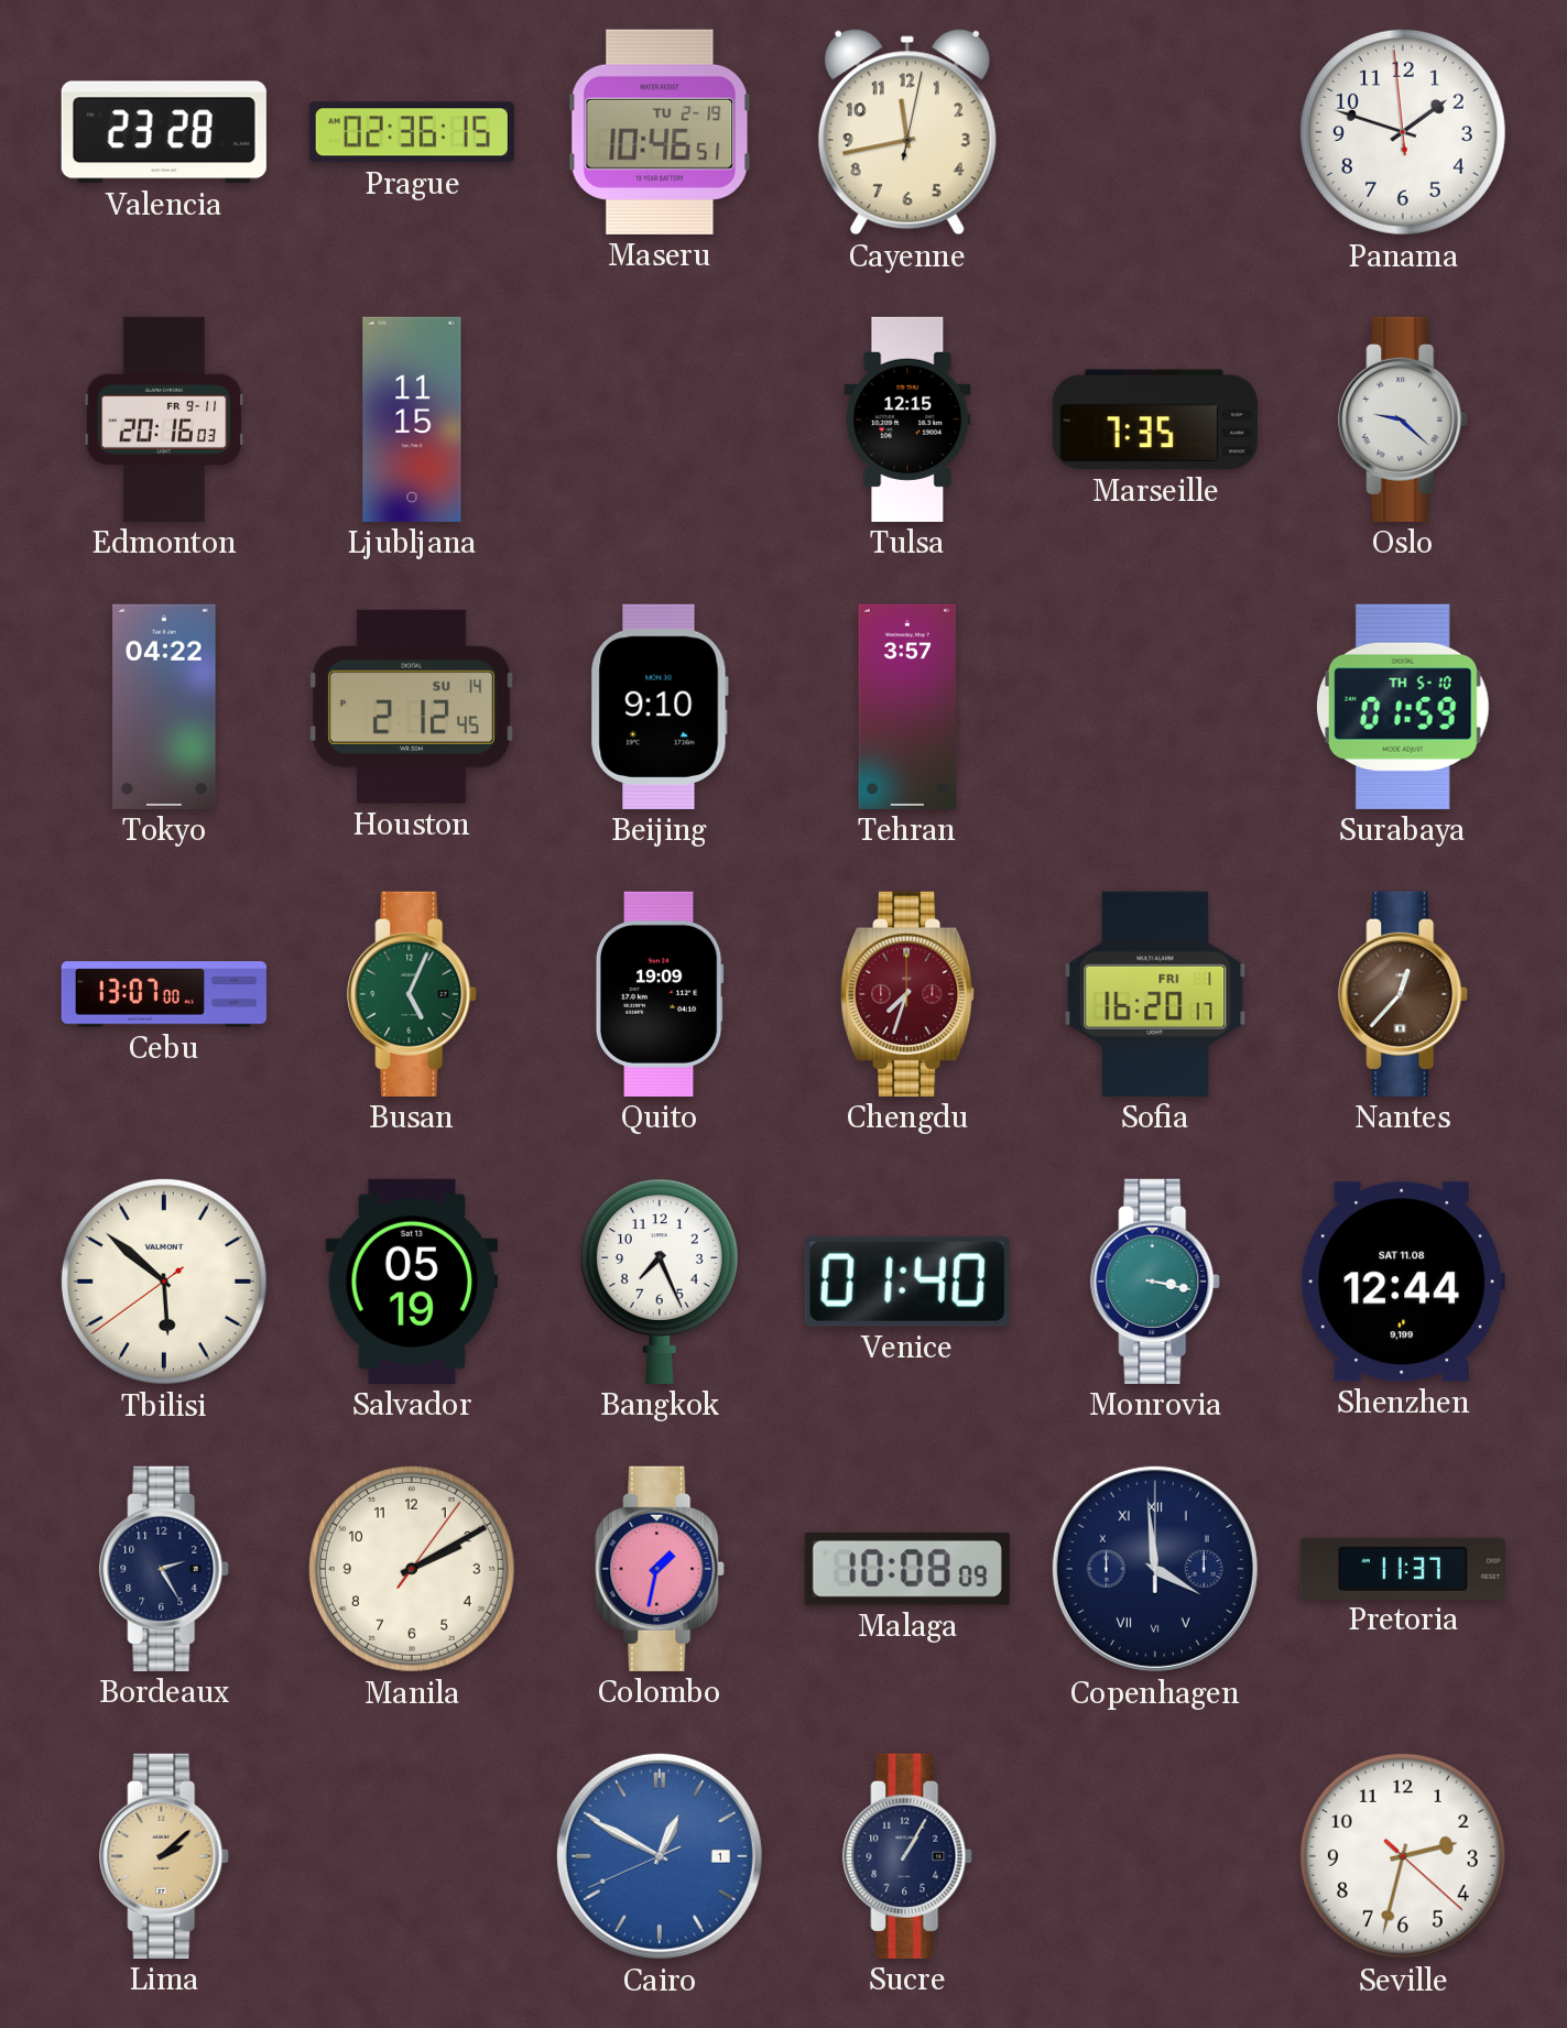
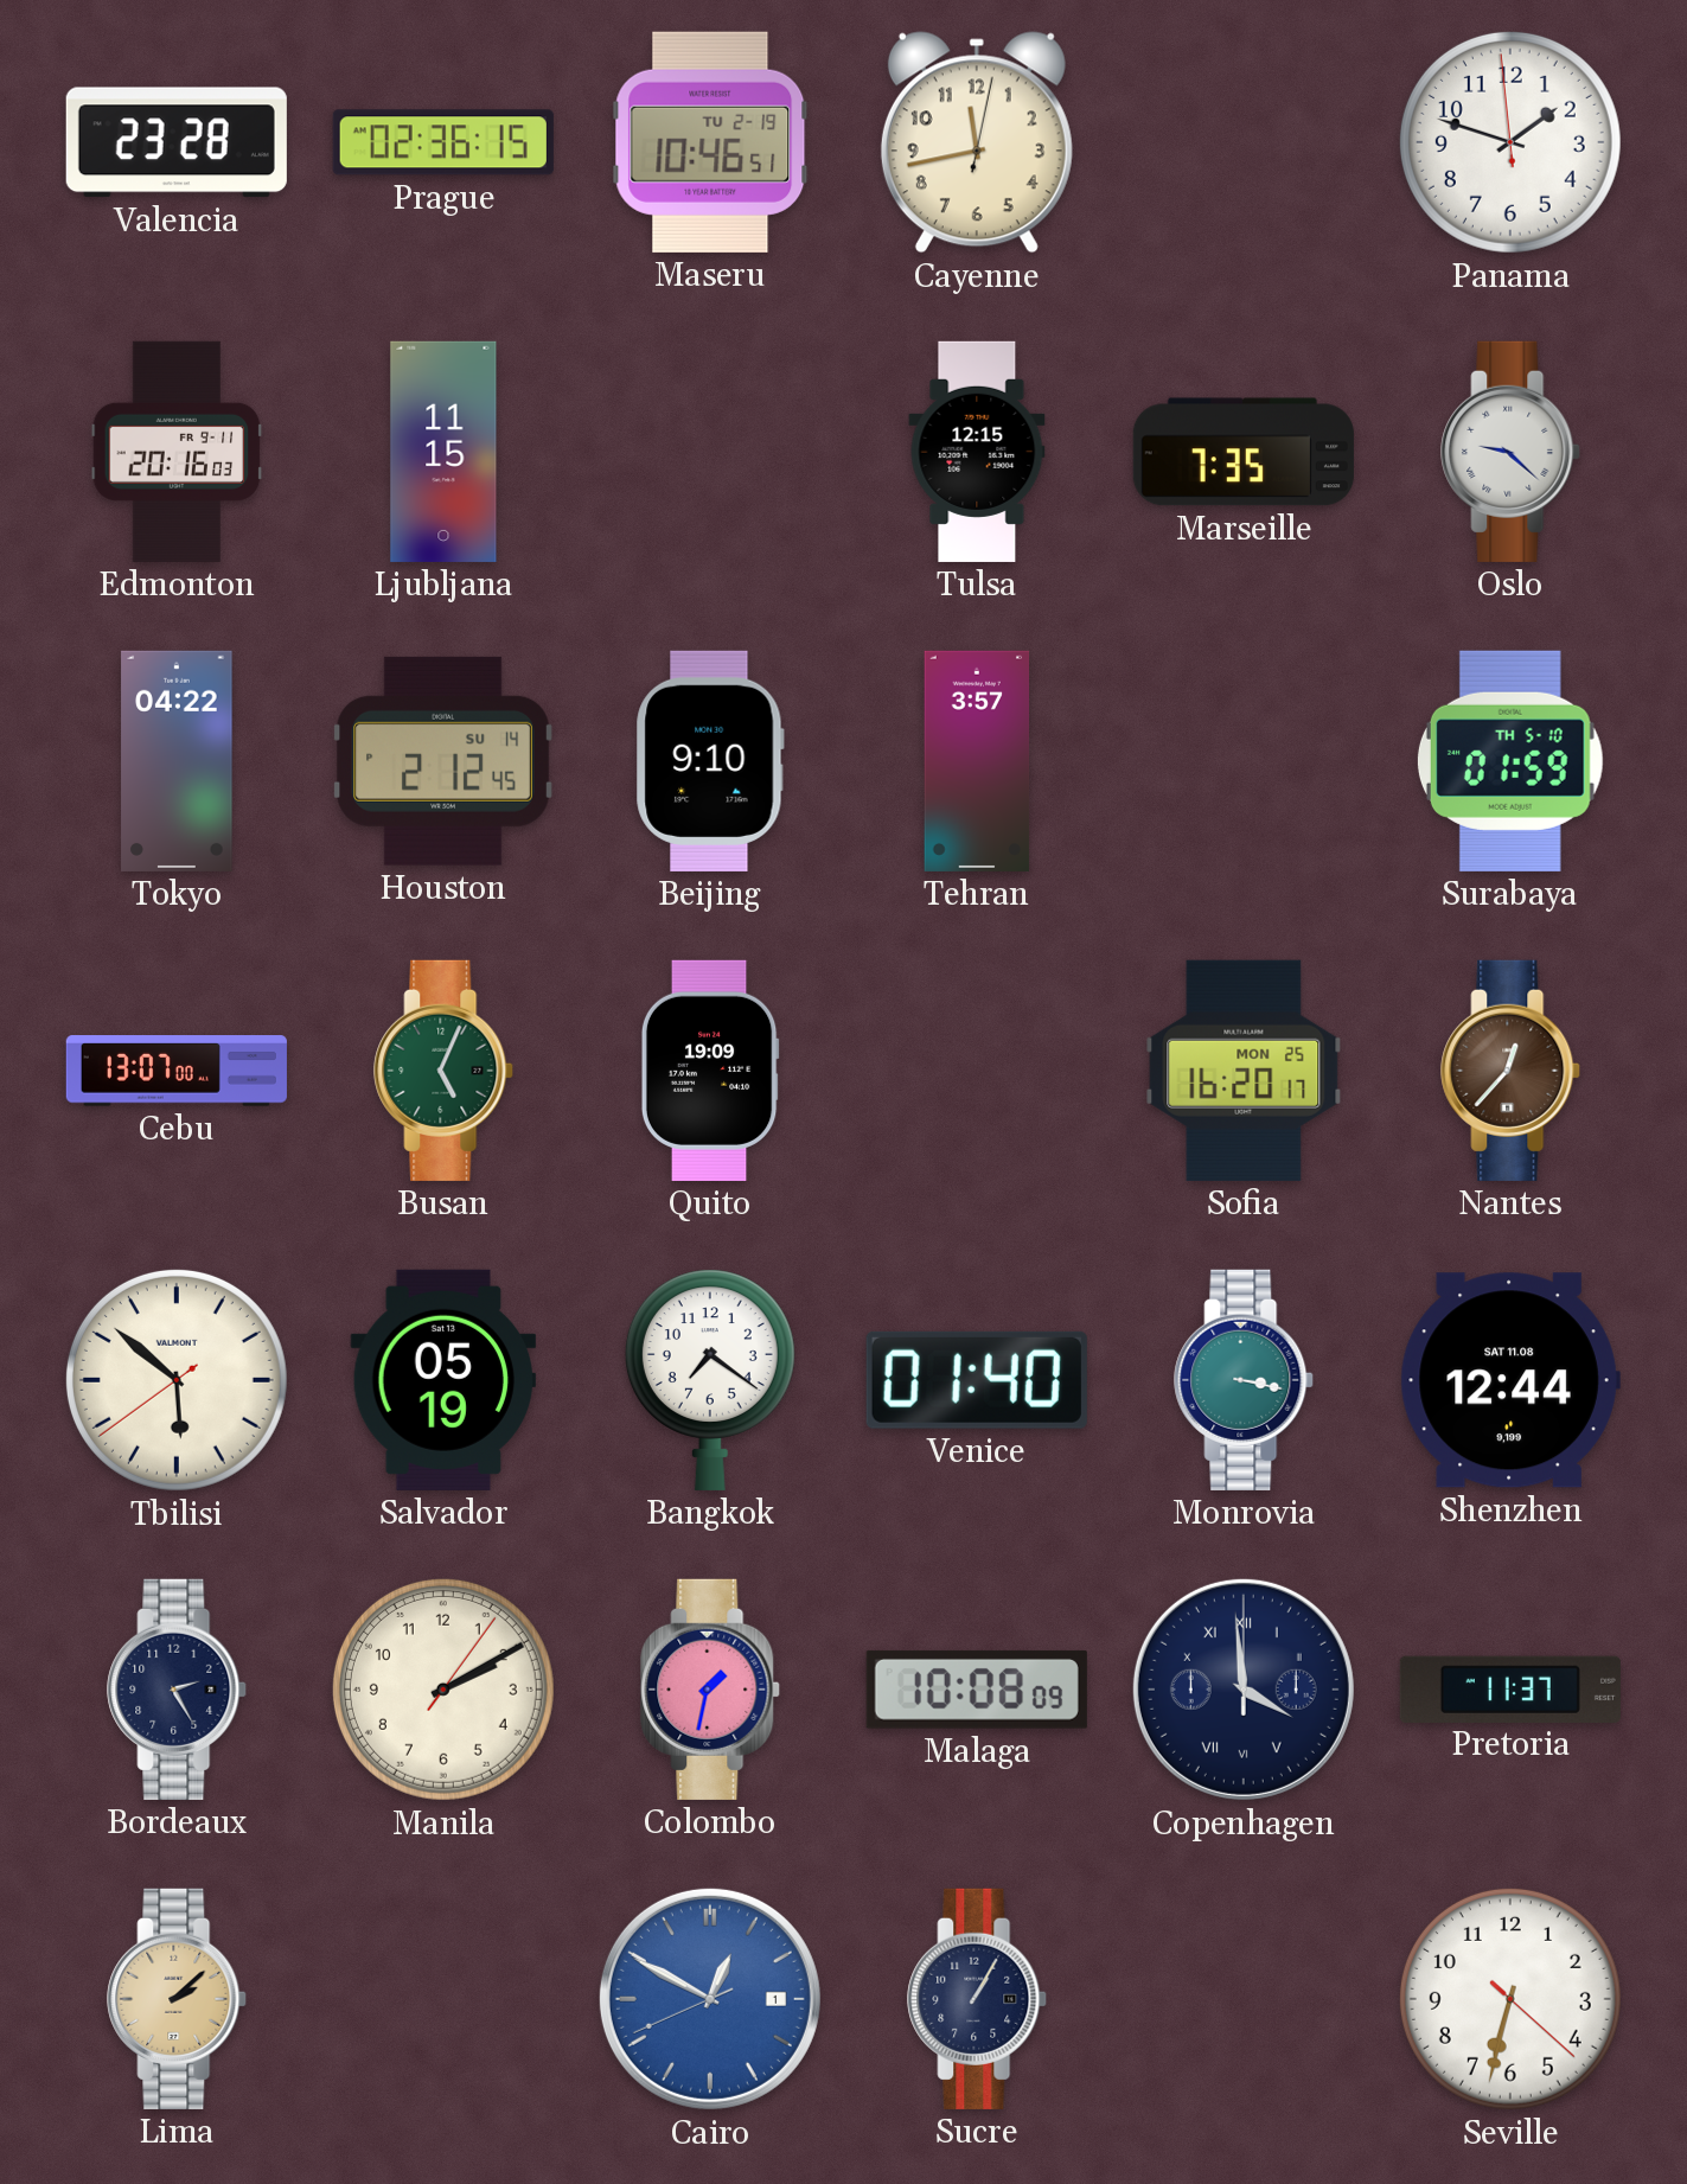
Chengdu: 7:33 -> none
Sofia date: FRI 1 -> MON 25
Bangkok: 7:26 -> 7:21
Seville: 2:32 -> 6:32
